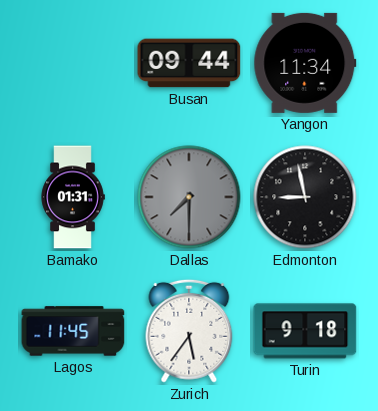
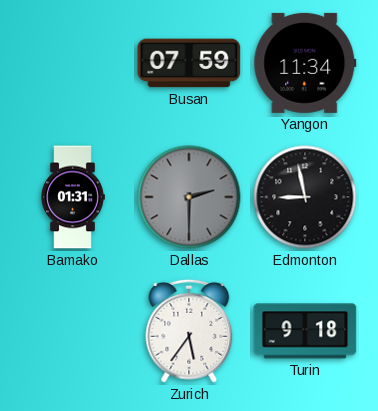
Busan: 09:44 -> 07:59
Dallas: 7:30 -> 2:30
Lagos: 11:45 -> none
